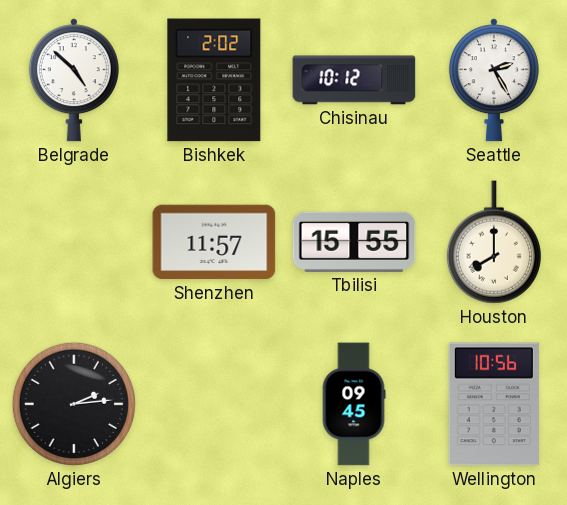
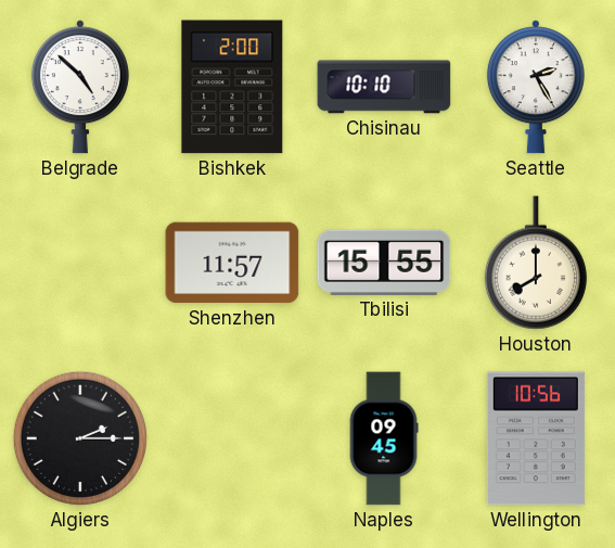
Bishkek: 2:02 -> 2:00
Chisinau: 10:12 -> 10:10
Algiers: 2:14 -> 2:15
